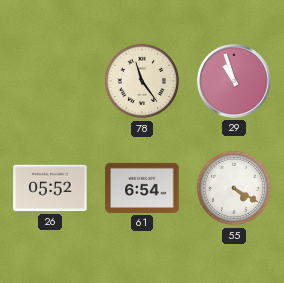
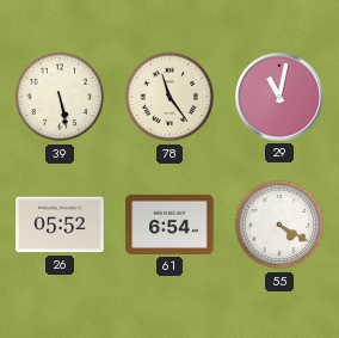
39: none -> 5:28
29: 10:57 -> 11:02
